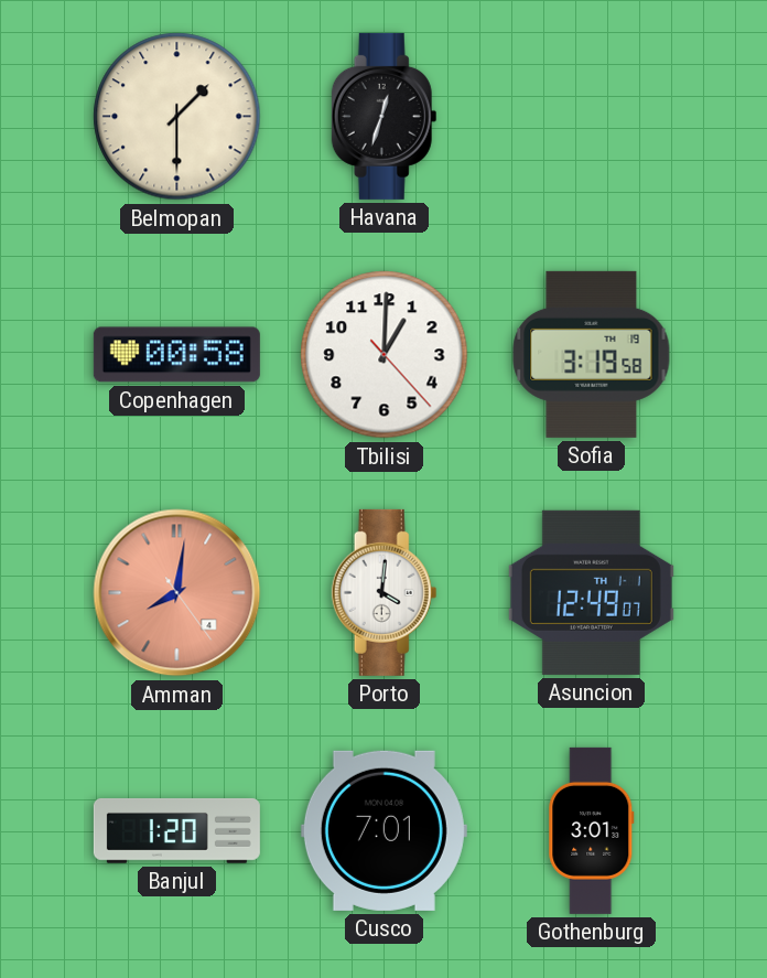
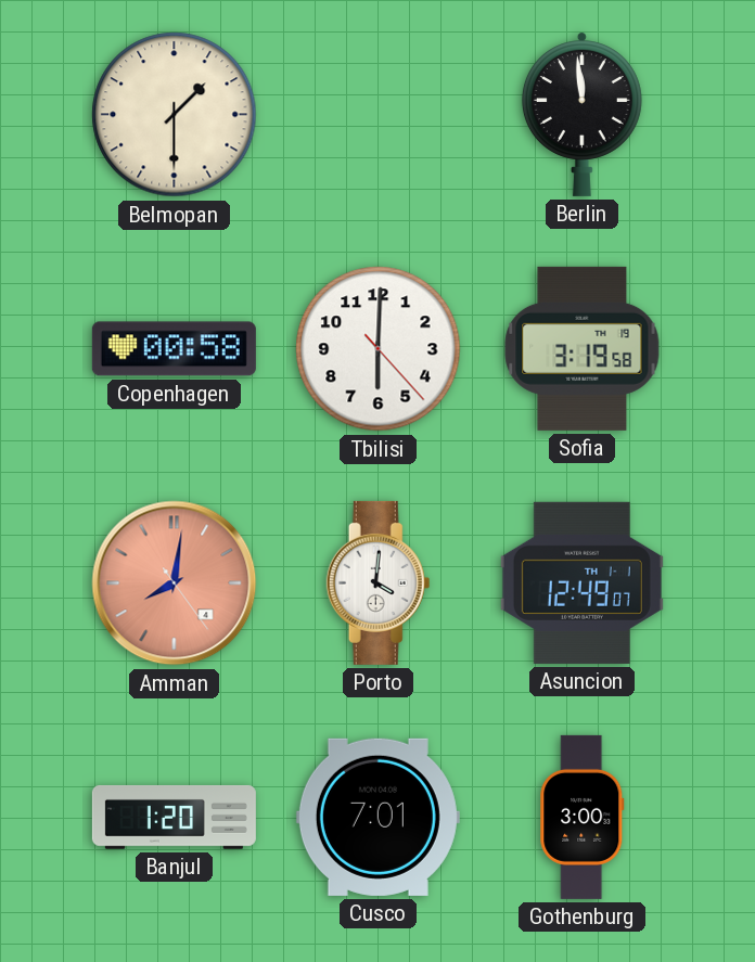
Havana: 12:33 -> none
Berlin: none -> 11:59
Tbilisi: 1:00 -> 6:00
Gothenburg: 3:01 -> 3:00
